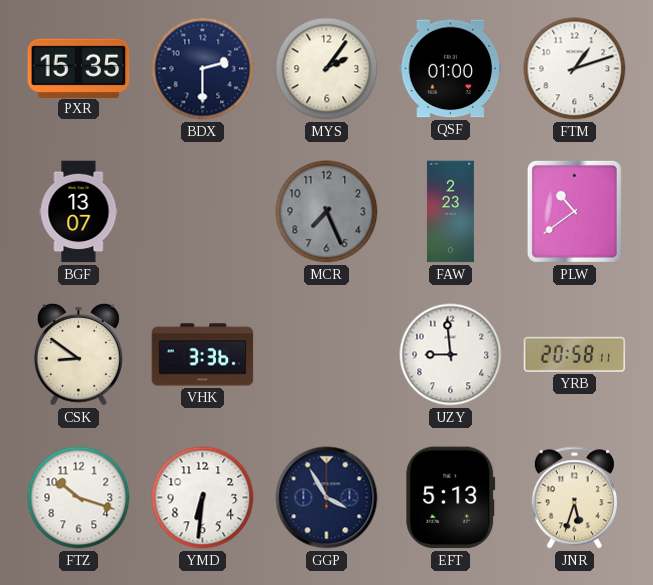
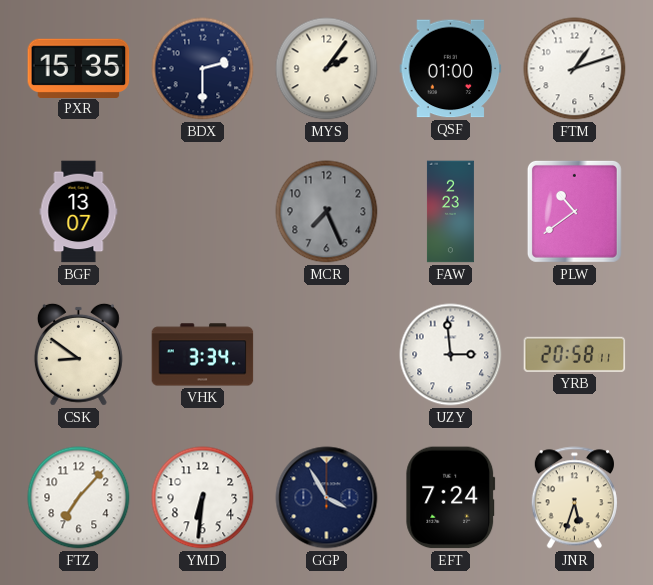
VHK: 3:36 -> 3:34
UZY: 8:59 -> 2:59
FTZ: 10:18 -> 7:07
EFT: 5:13 -> 7:24
